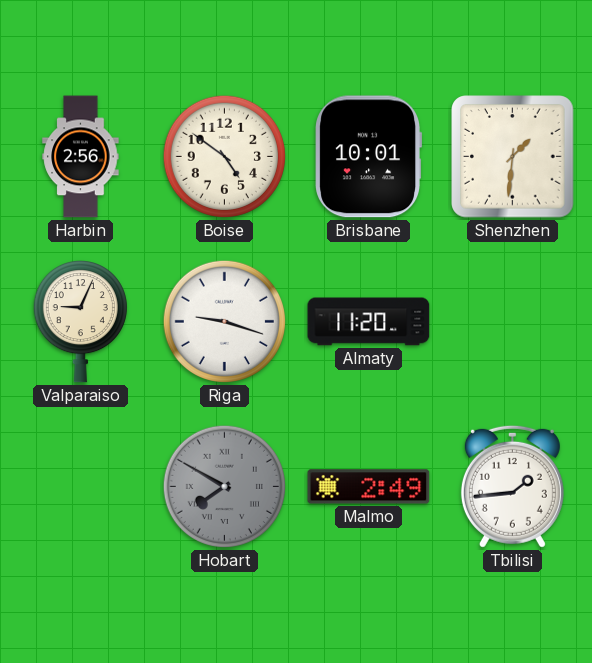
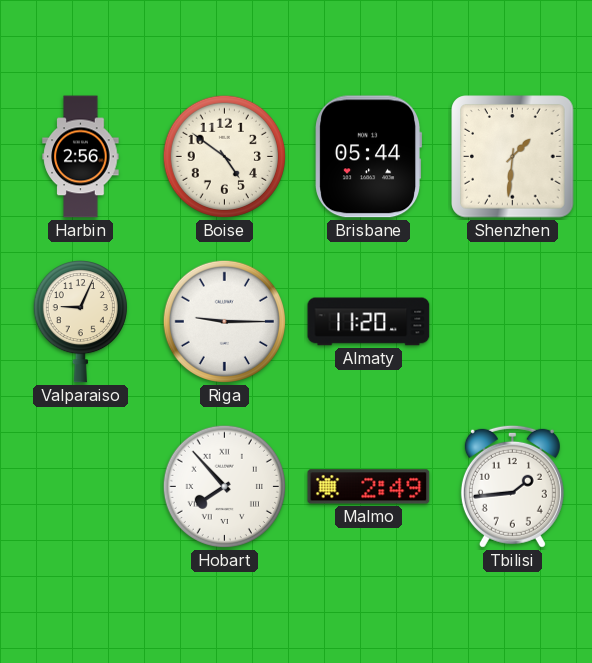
Brisbane: 10:01 -> 05:44
Riga: 9:18 -> 9:15
Hobart: 7:50 -> 7:53
Hobart dial: grey -> white
